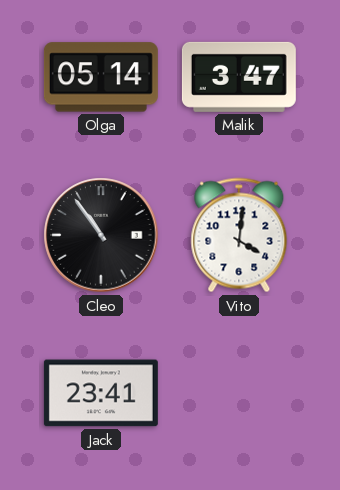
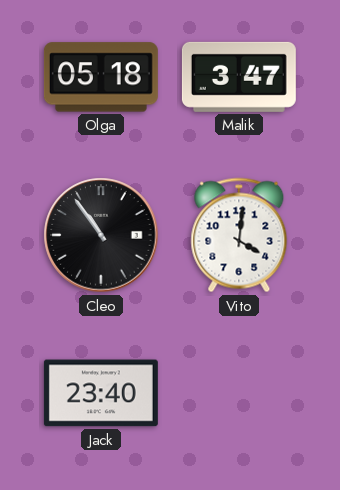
Olga: 05:14 -> 05:18
Jack: 23:41 -> 23:40
